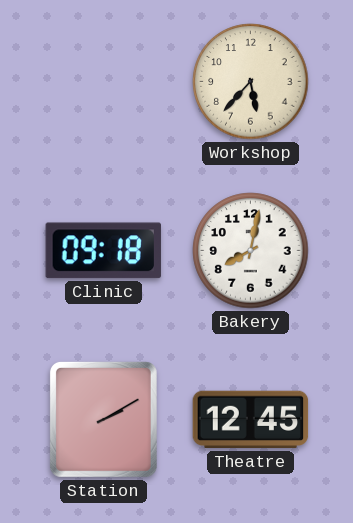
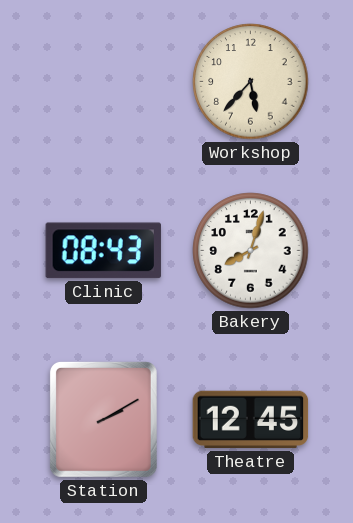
Clinic: 09:18 -> 08:43
Bakery: 8:02 -> 8:03
